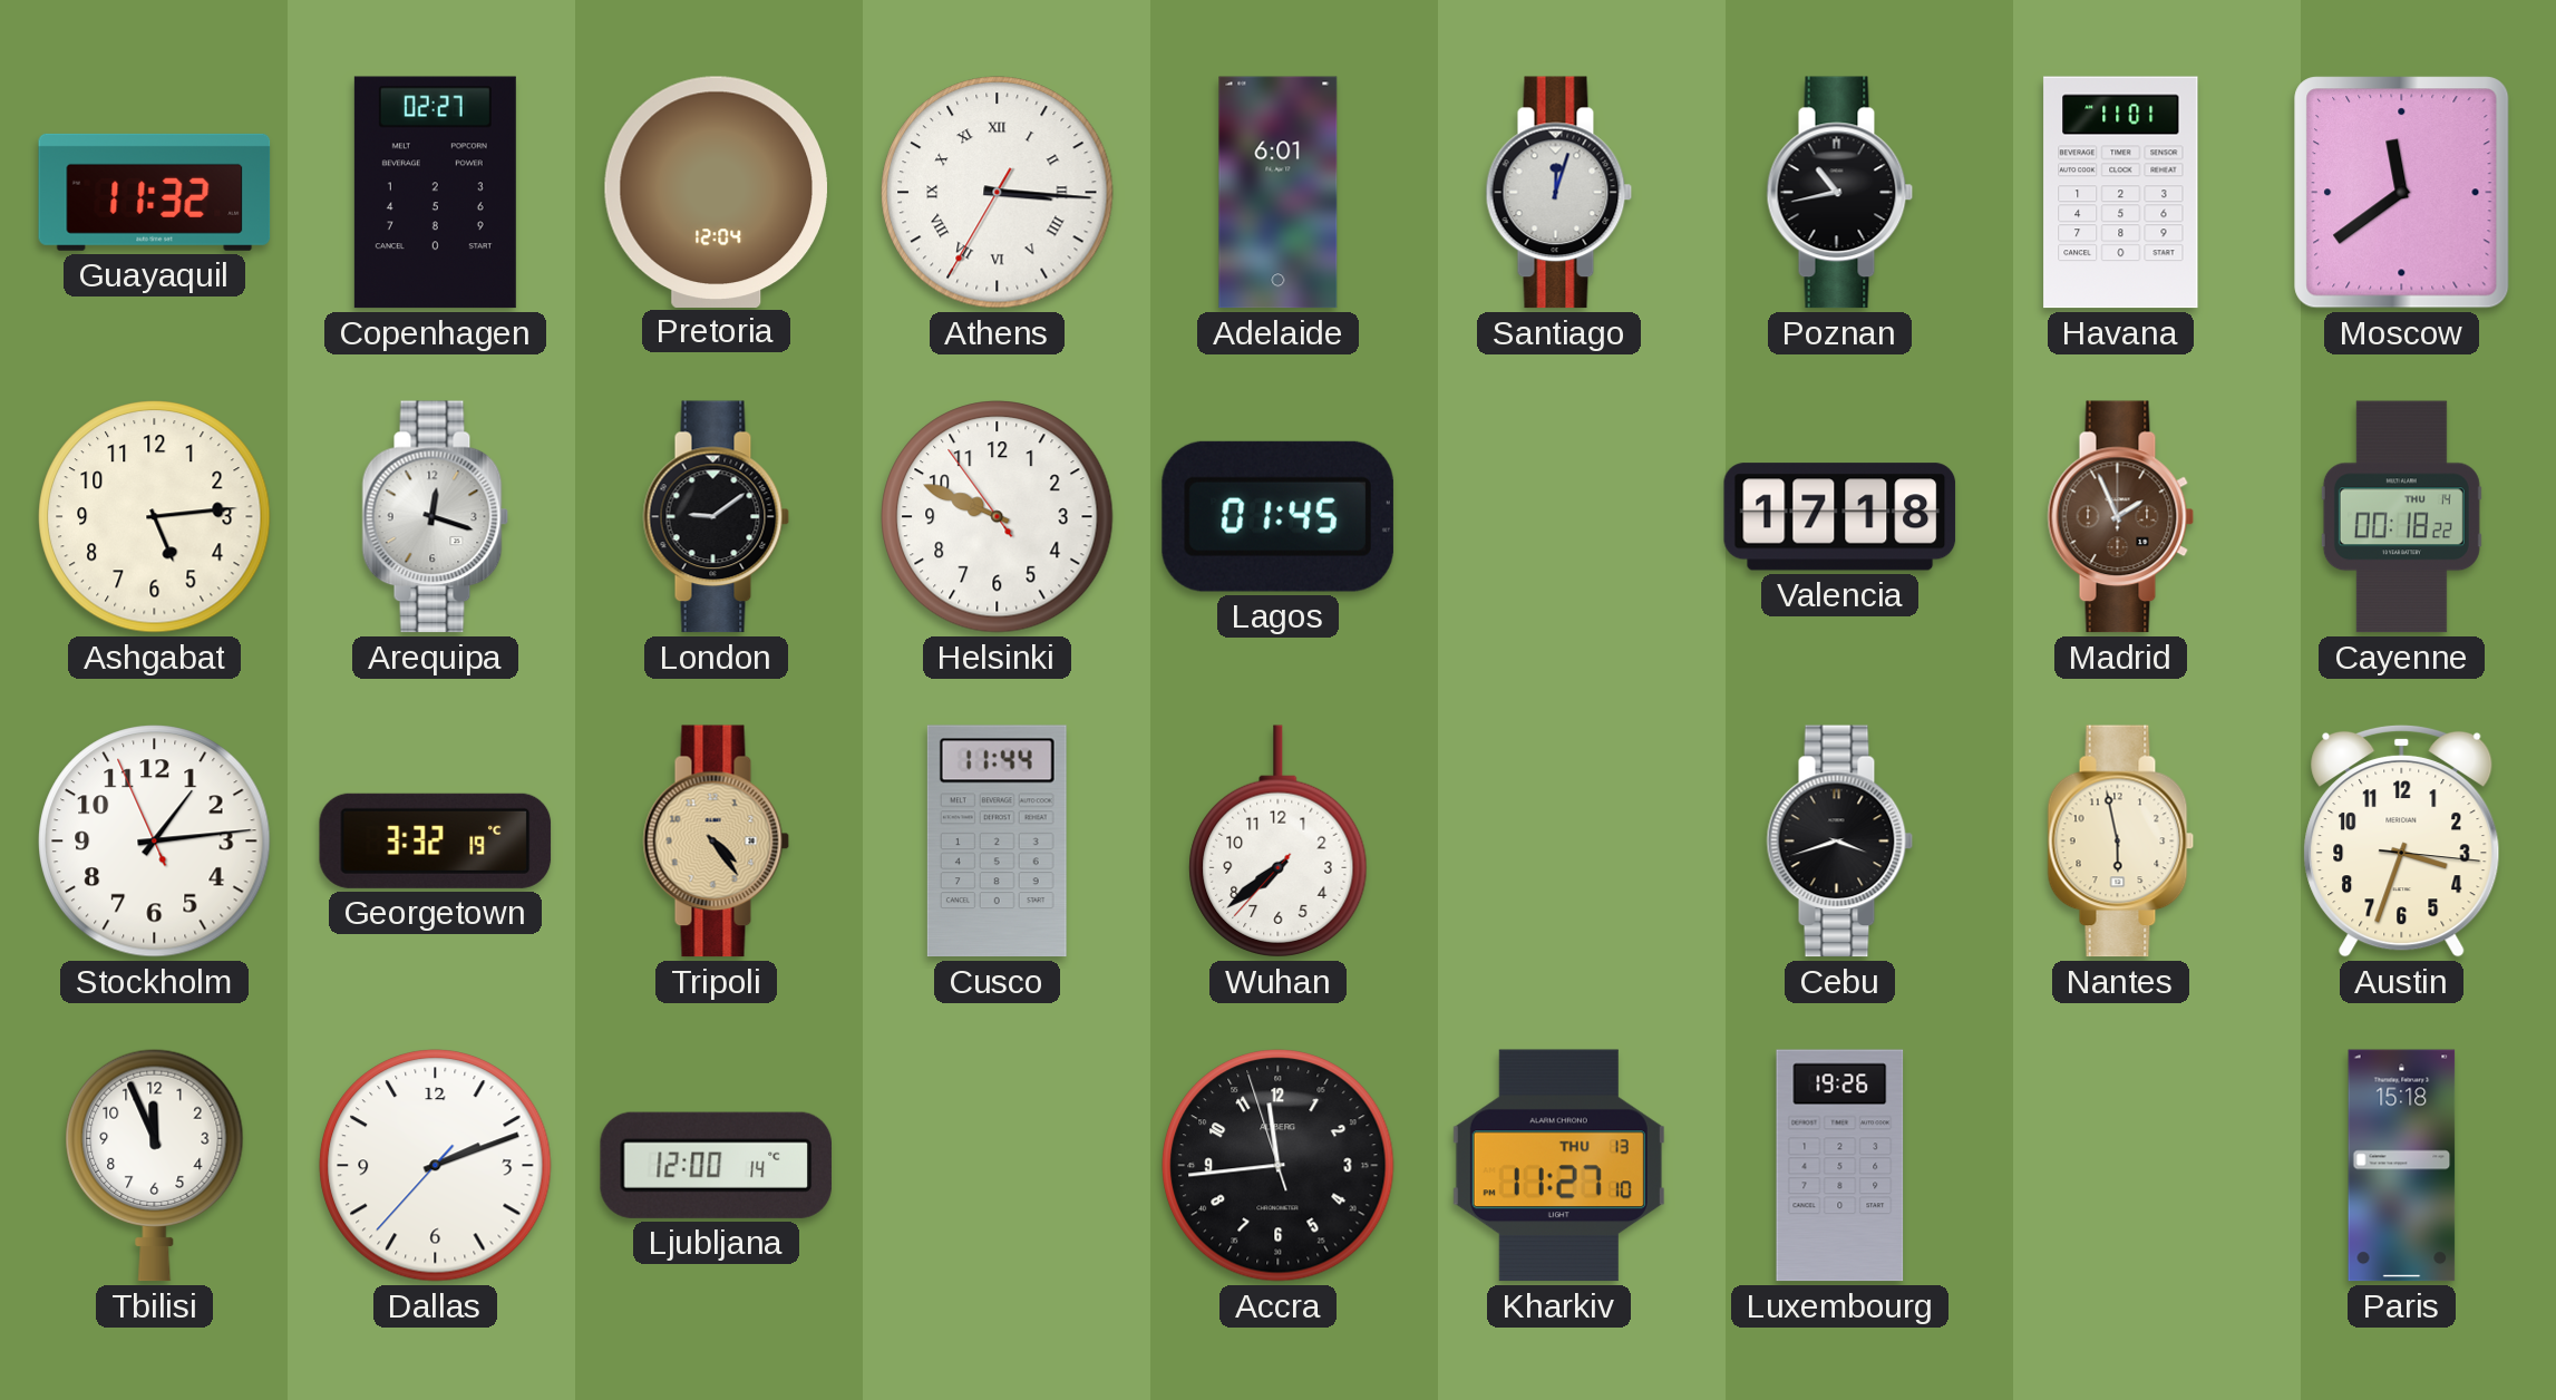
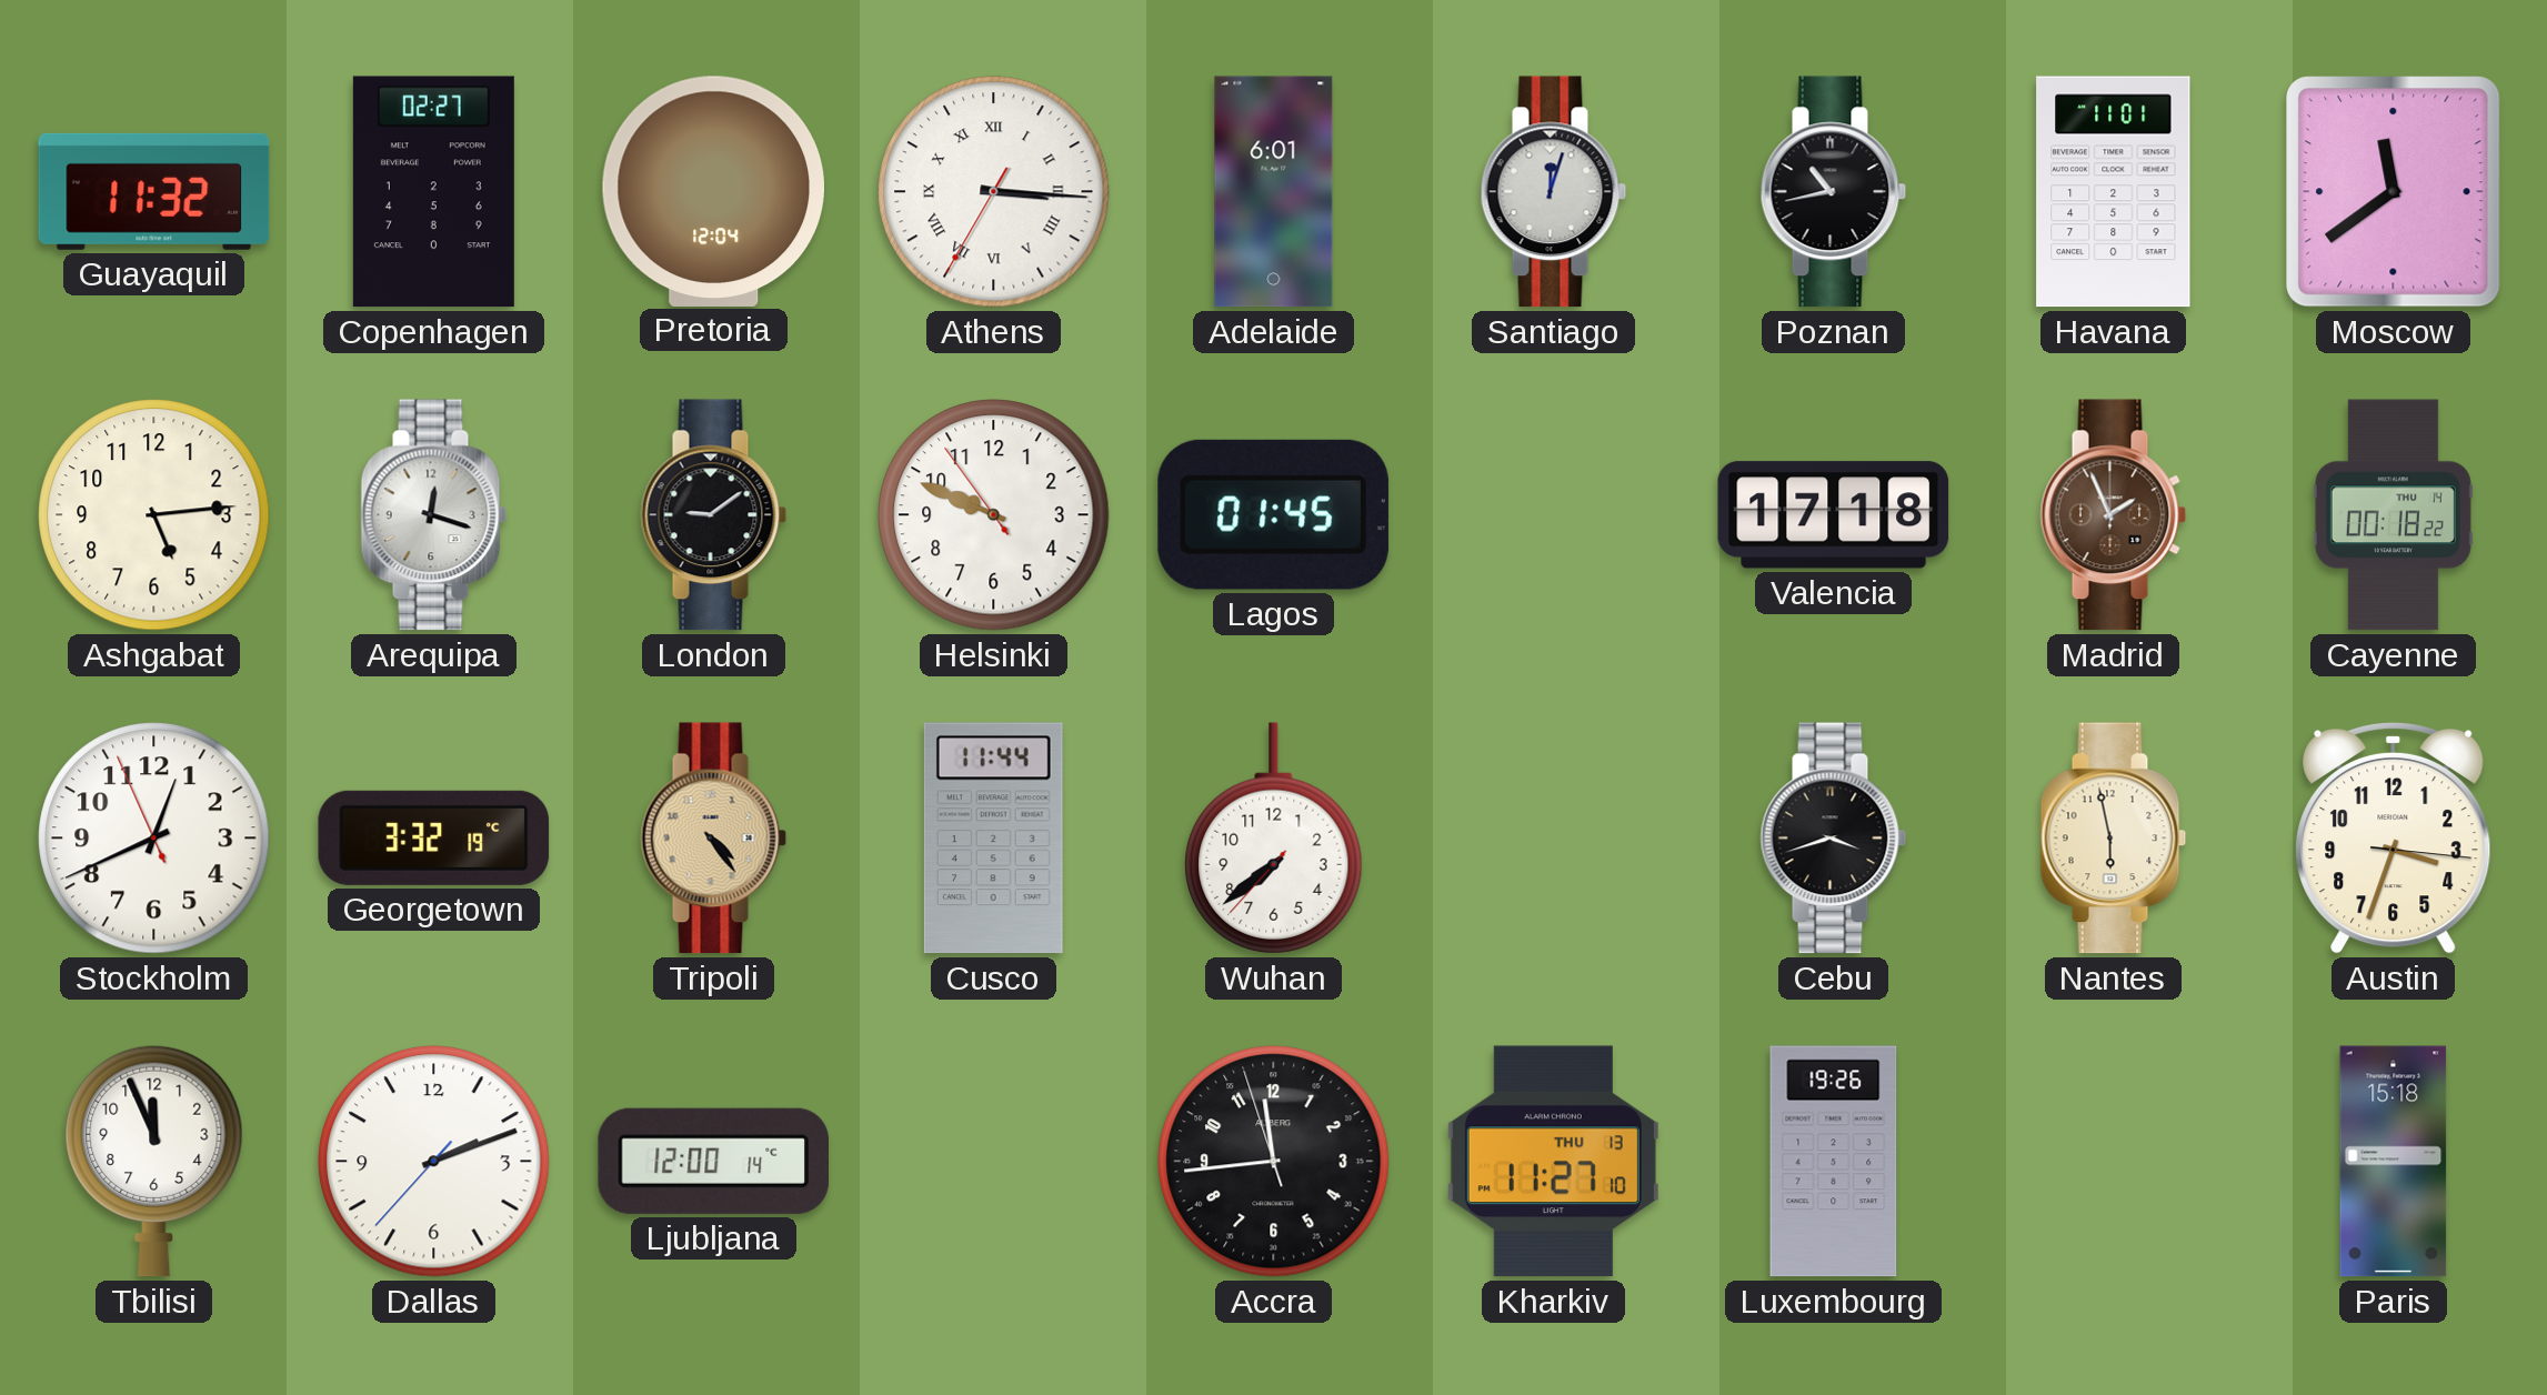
Stockholm: 1:13 -> 12:40
